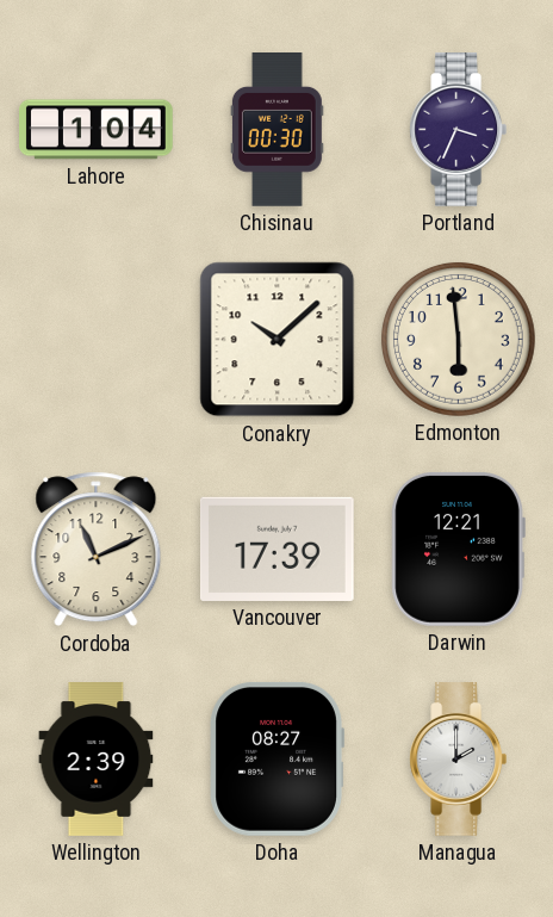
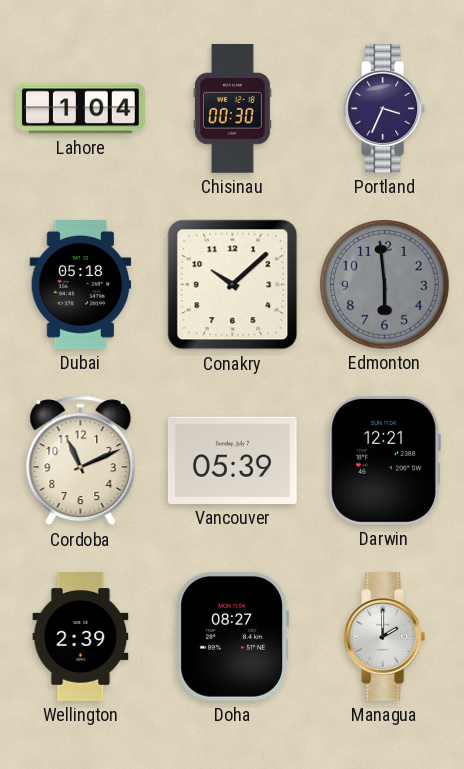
Dubai: none -> 05:18
Edmonton dial: cream -> grey
Vancouver: 17:39 -> 05:39
